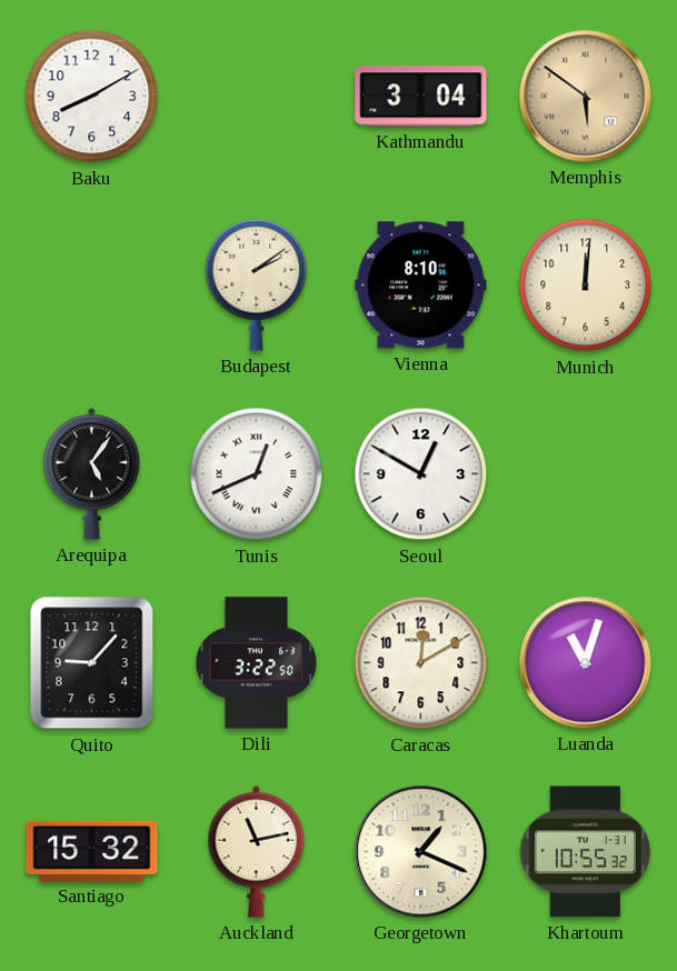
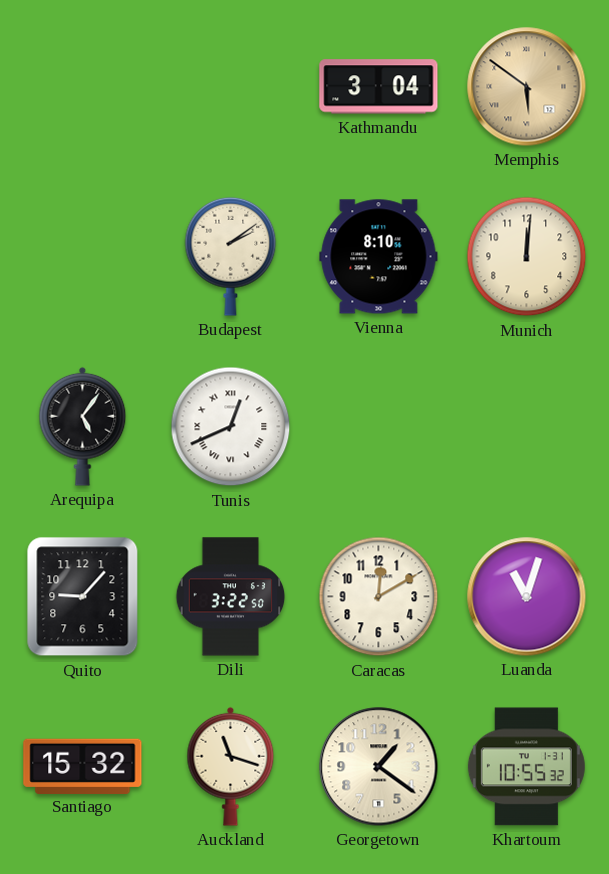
Baku: 8:10 -> none
Seoul: 12:50 -> none
Auckland: 11:13 -> 11:18
Georgetown: 1:19 -> 1:21
